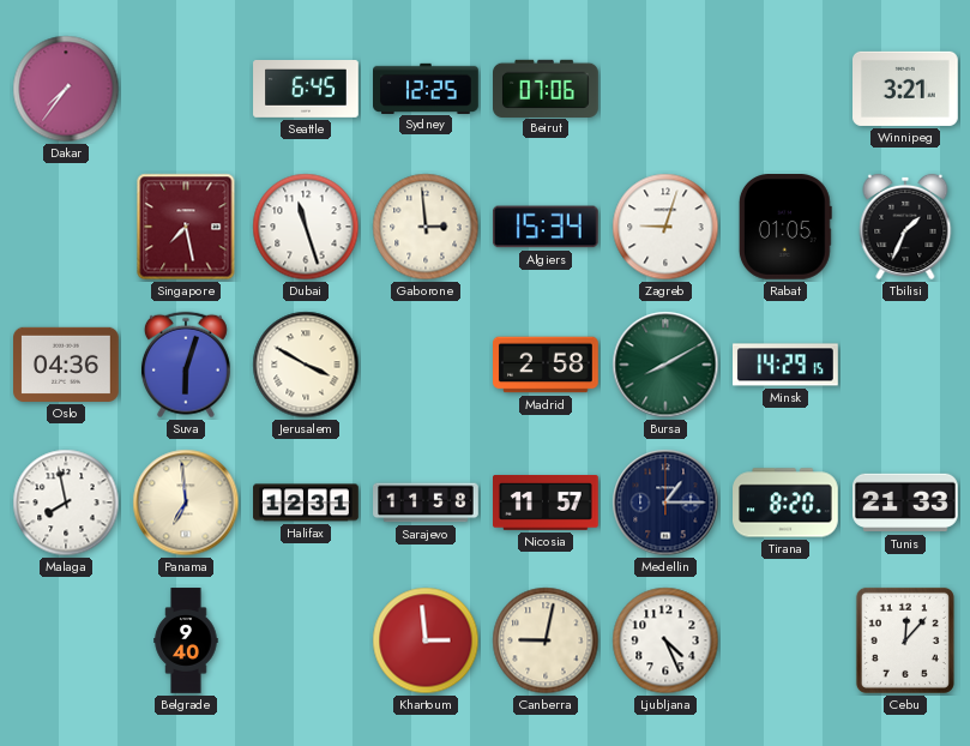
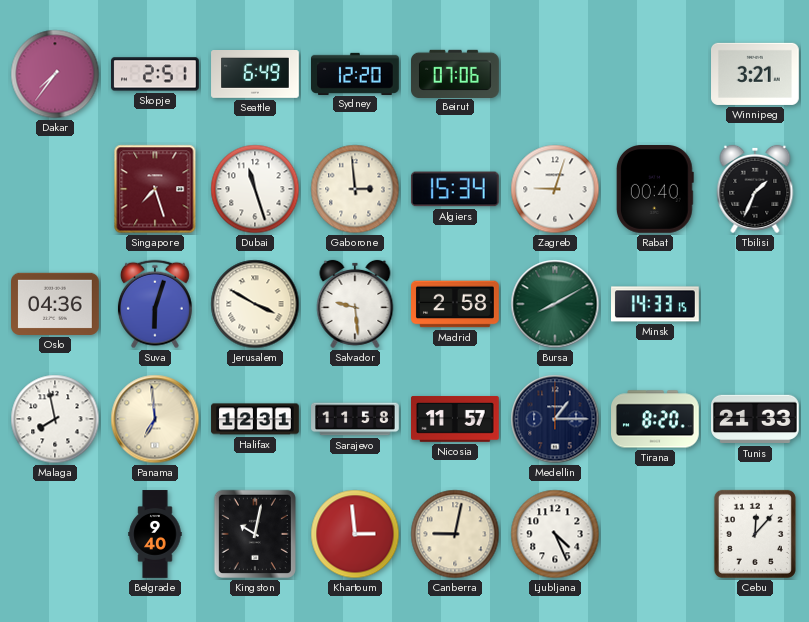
Skopje: none -> 2:51
Seattle: 6:45 -> 6:49
Sydney: 12:25 -> 12:20
Singapore: 7:28 -> 7:27
Rabat: 01:05 -> 00:40
Salvador: none -> 9:29
Minsk: 14:29 -> 14:33
Kingston: none -> 10:02
